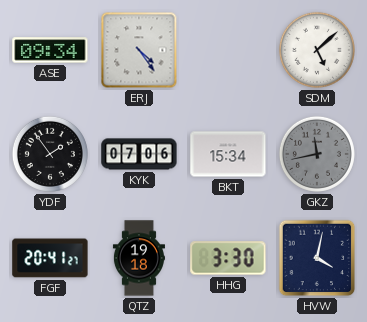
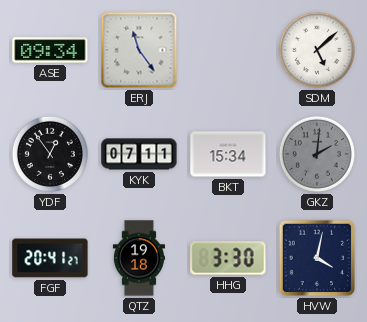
ERJ: 4:24 -> 11:24
YDF: 1:54 -> 12:54
KYK: 07:06 -> 07:11
GKZ: 11:43 -> 2:01
